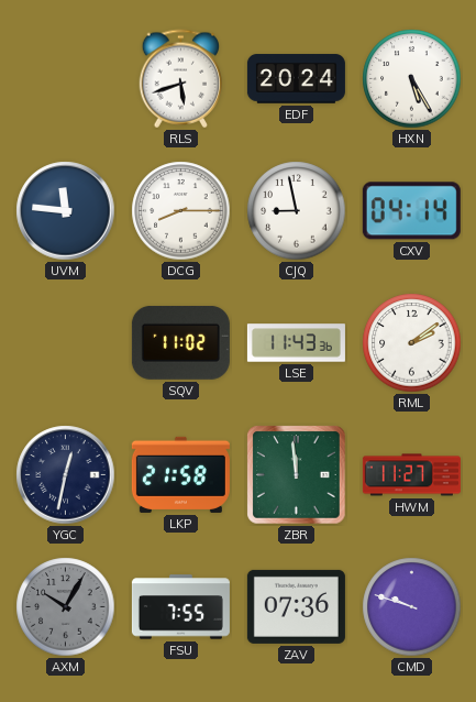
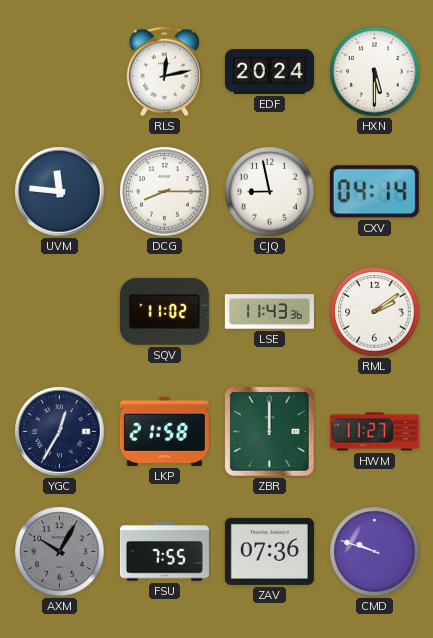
RLS: 5:42 -> 12:13
HXN: 5:25 -> 5:30
YGC: 12:32 -> 12:35
ZBR: 11:59 -> 12:00
